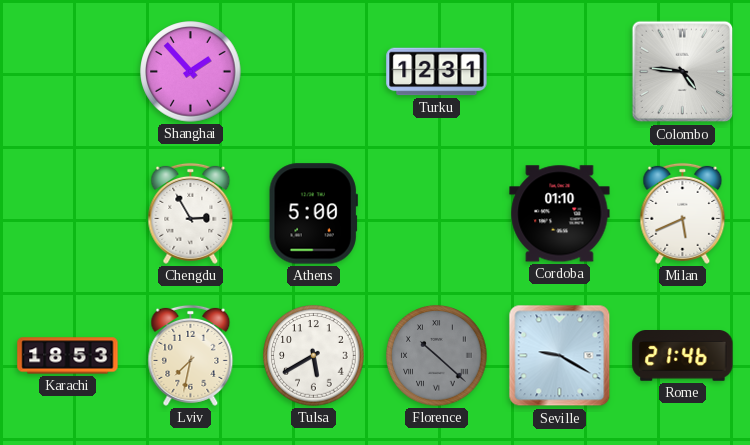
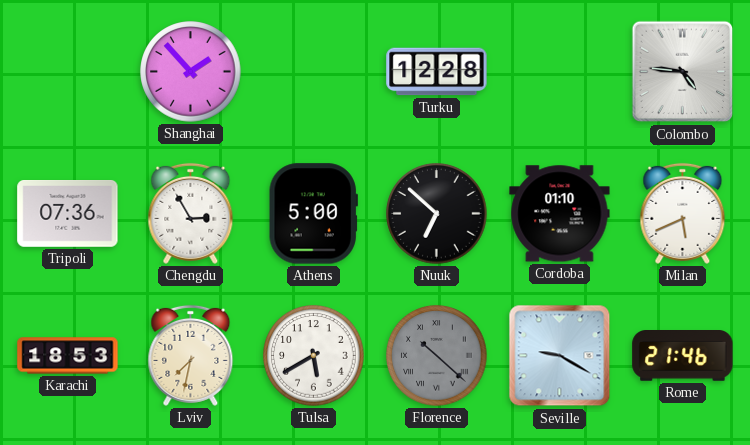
Turku: 12:31 -> 12:28
Tripoli: none -> 07:36
Nuuk: none -> 6:52
